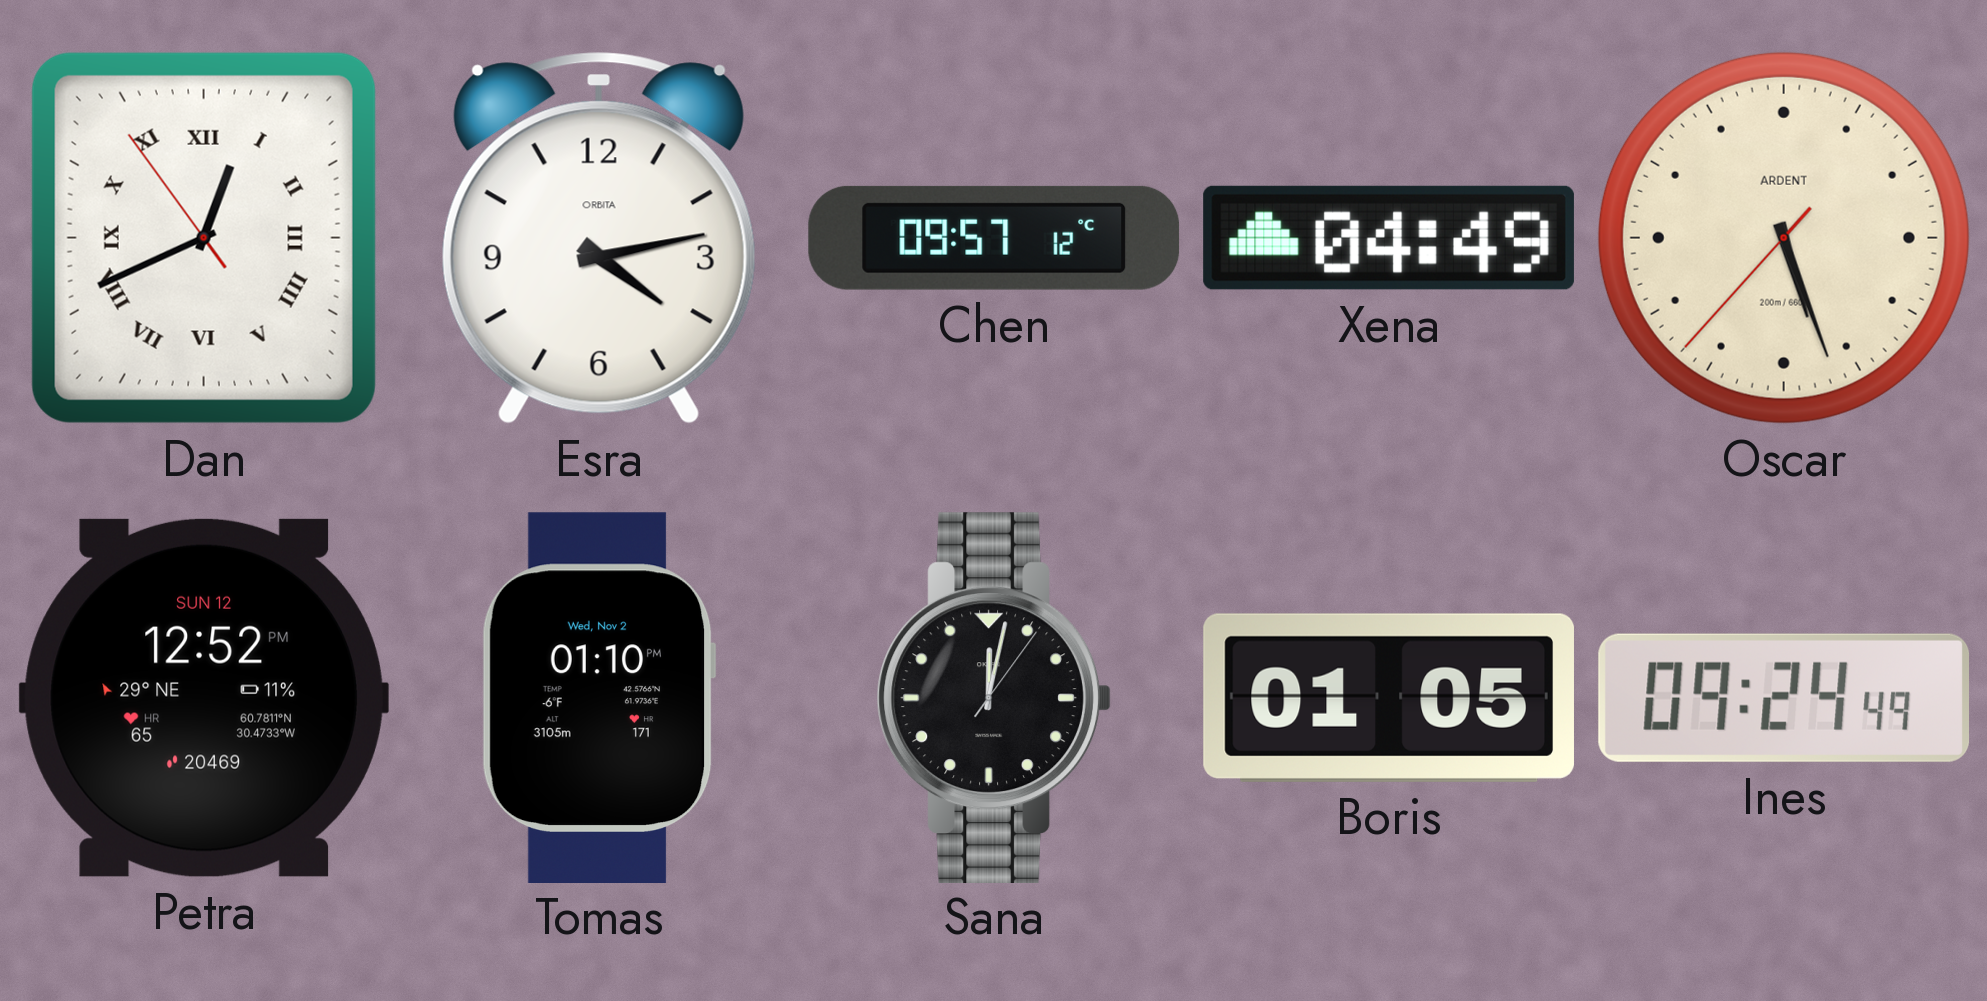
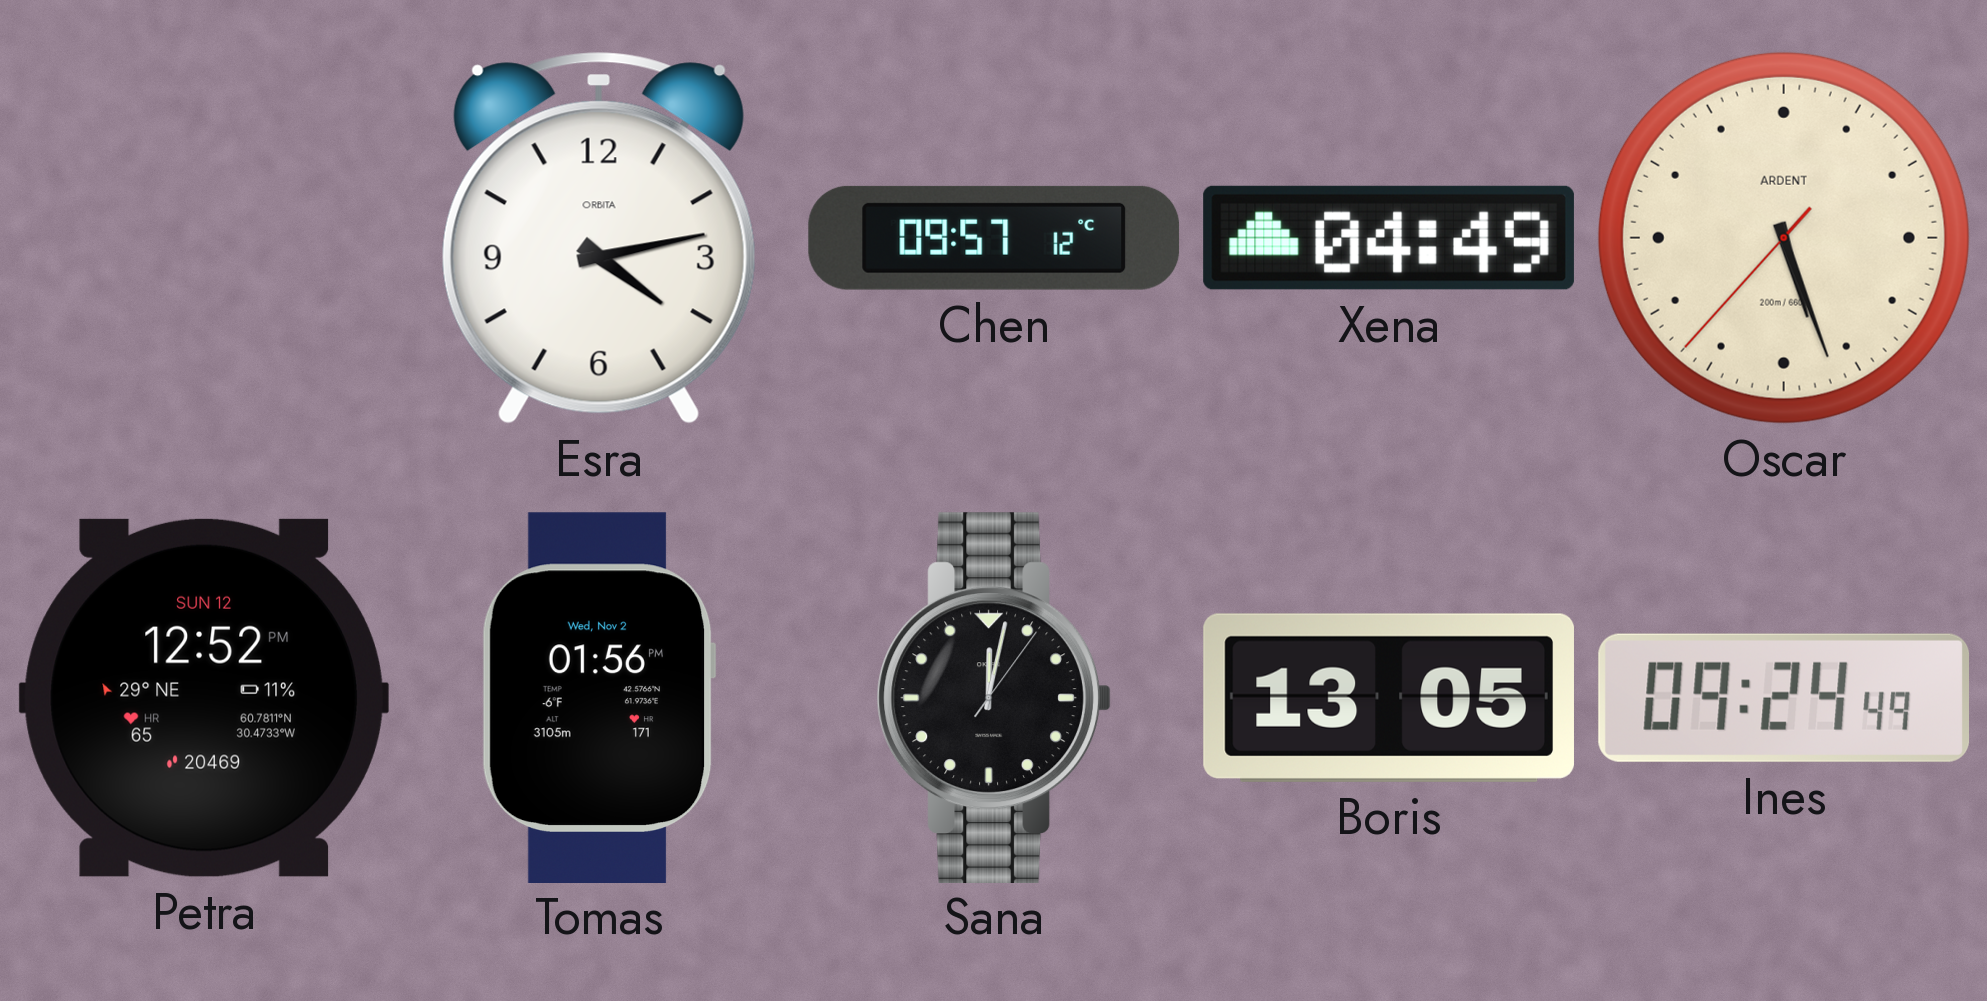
Dan: 12:40 -> none
Tomas: 01:10 -> 01:56
Boris: 01:05 -> 13:05
